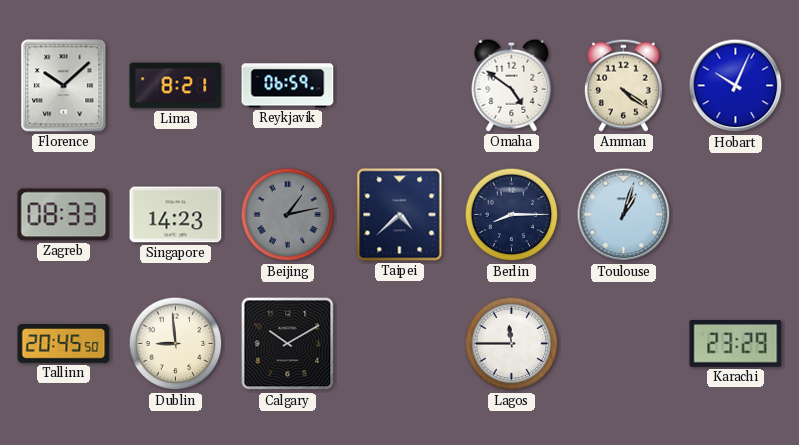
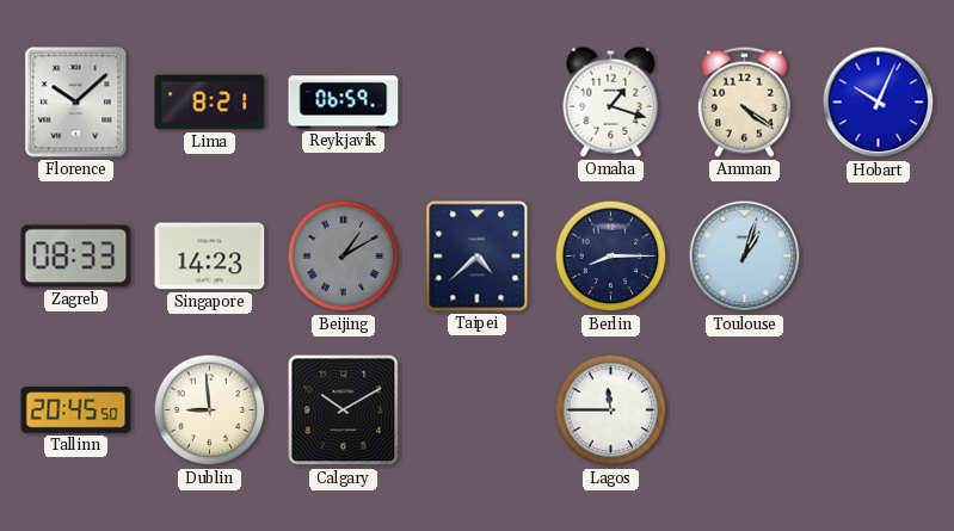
Omaha: 4:51 -> 1:18
Beijing: 1:13 -> 1:10
Karachi: 23:29 -> none
